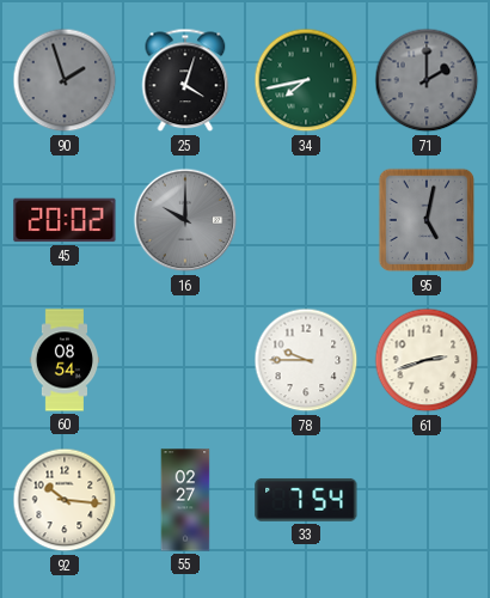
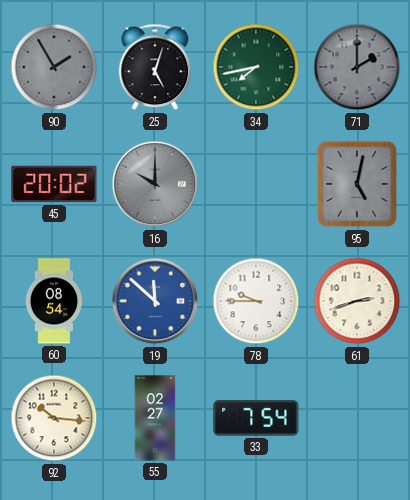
90: 1:57 -> 1:55
25: 4:03 -> 5:03
19: none -> 11:52
